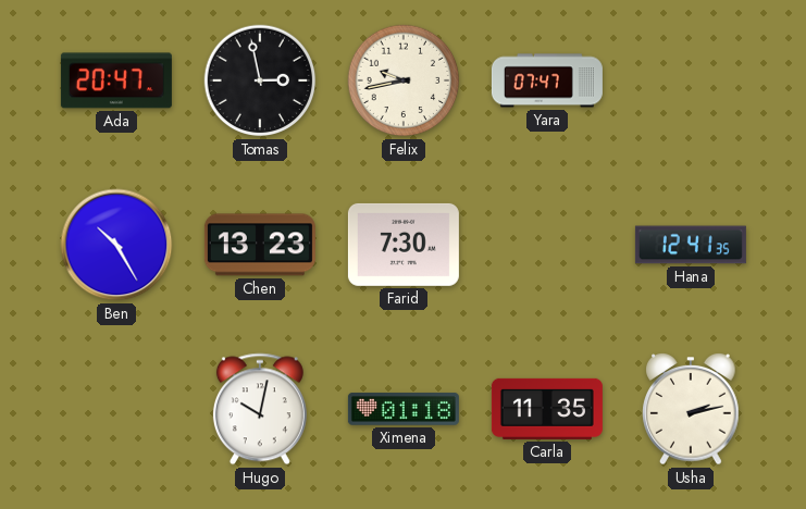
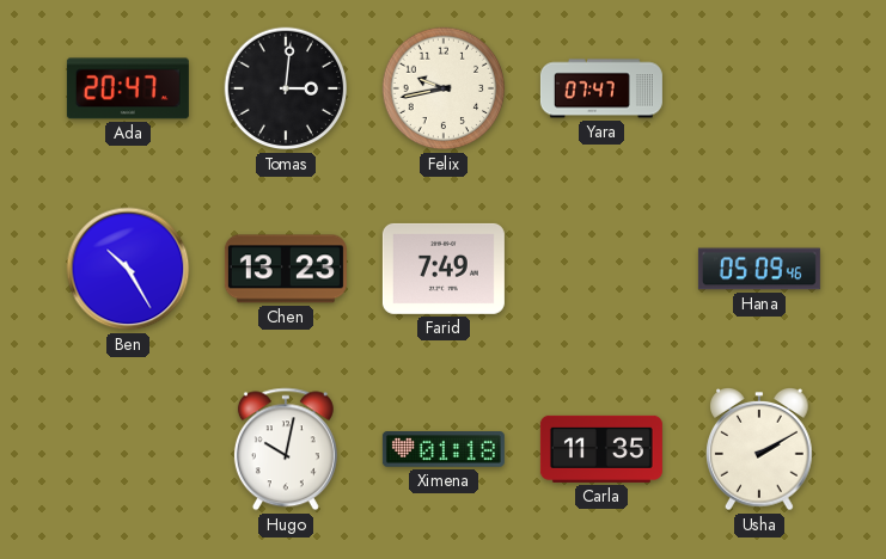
Tomas: 2:58 -> 3:01
Farid: 7:30 -> 7:49
Hana: 12:41 -> 05:09
Usha: 2:13 -> 2:10
